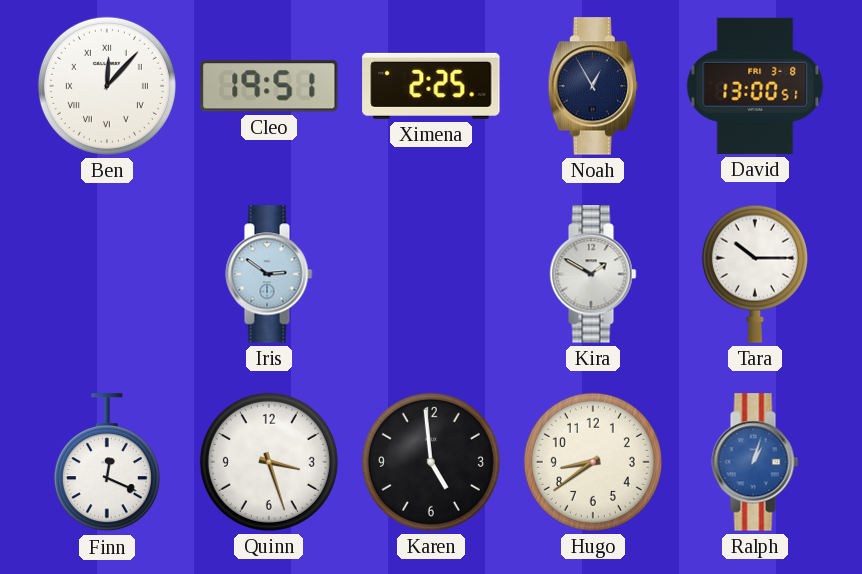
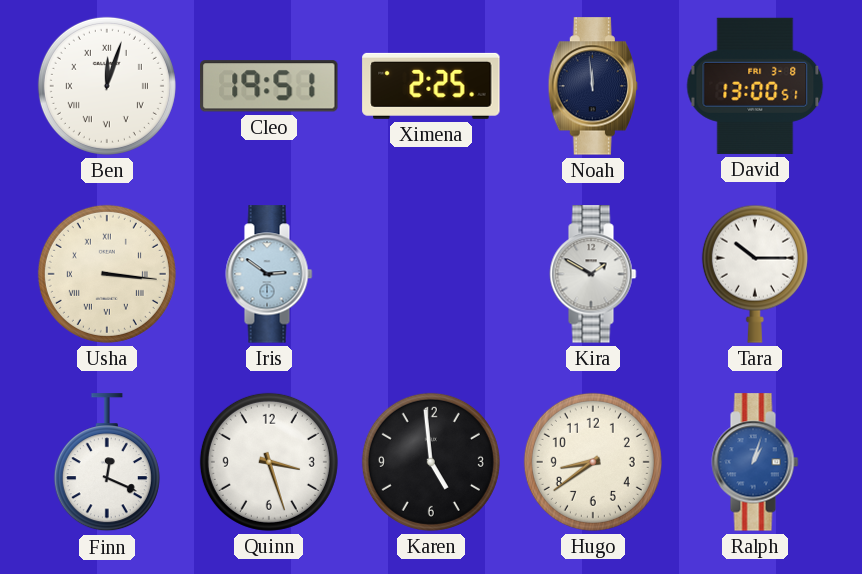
Ben: 12:07 -> 12:03
Noah: 12:55 -> 11:59
Usha: none -> 3:16
